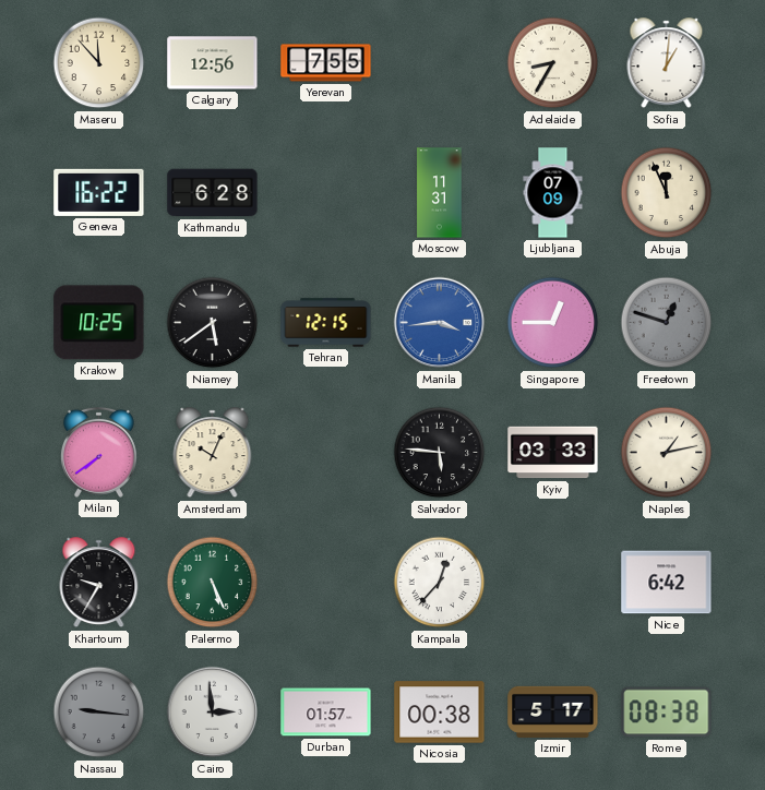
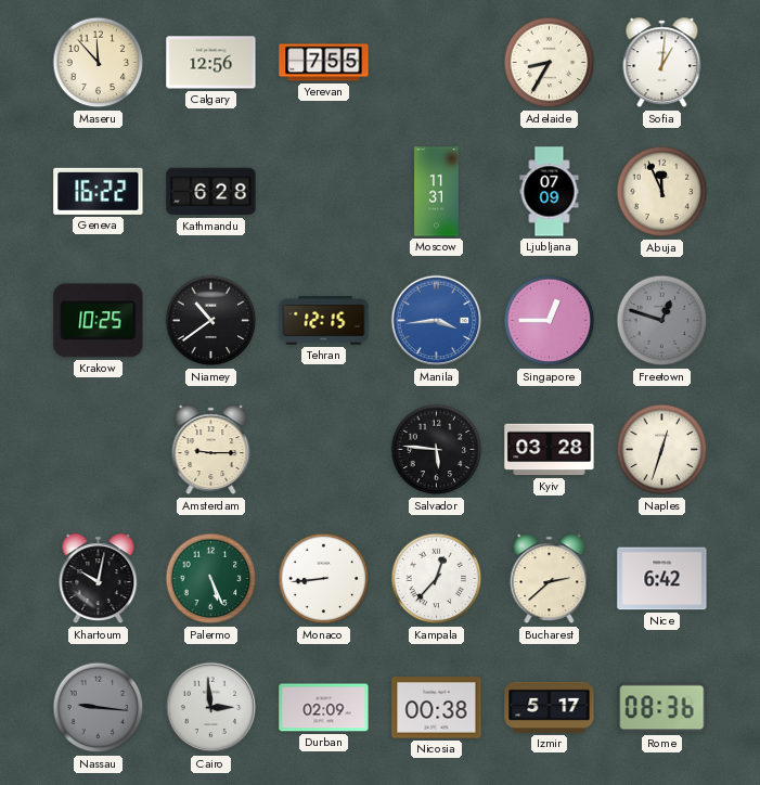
Niamey: 5:39 -> 10:39
Milan: 7:39 -> none
Amsterdam: 10:04 -> 9:15
Kyiv: 03:33 -> 03:28
Naples: 1:13 -> 12:33
Khartoum: 9:35 -> 10:02
Monaco: none -> 8:44
Bucharest: none -> 2:38
Durban: 01:57 -> 02:09
Rome: 08:38 -> 08:36
